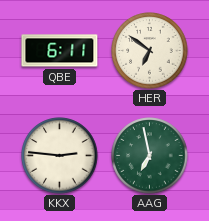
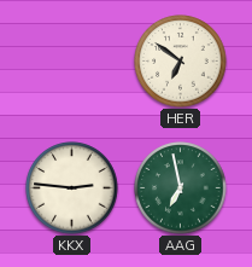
QBE: 6:11 -> none
